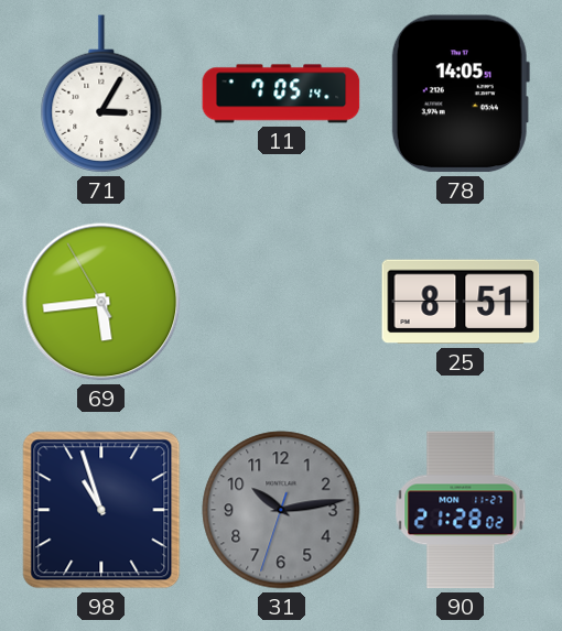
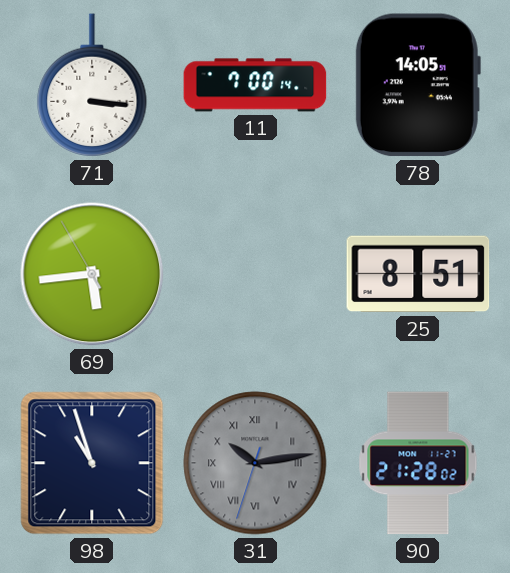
71: 3:05 -> 3:16
11: 7:05 -> 7:00
31 numerals: Arabic -> Roman
